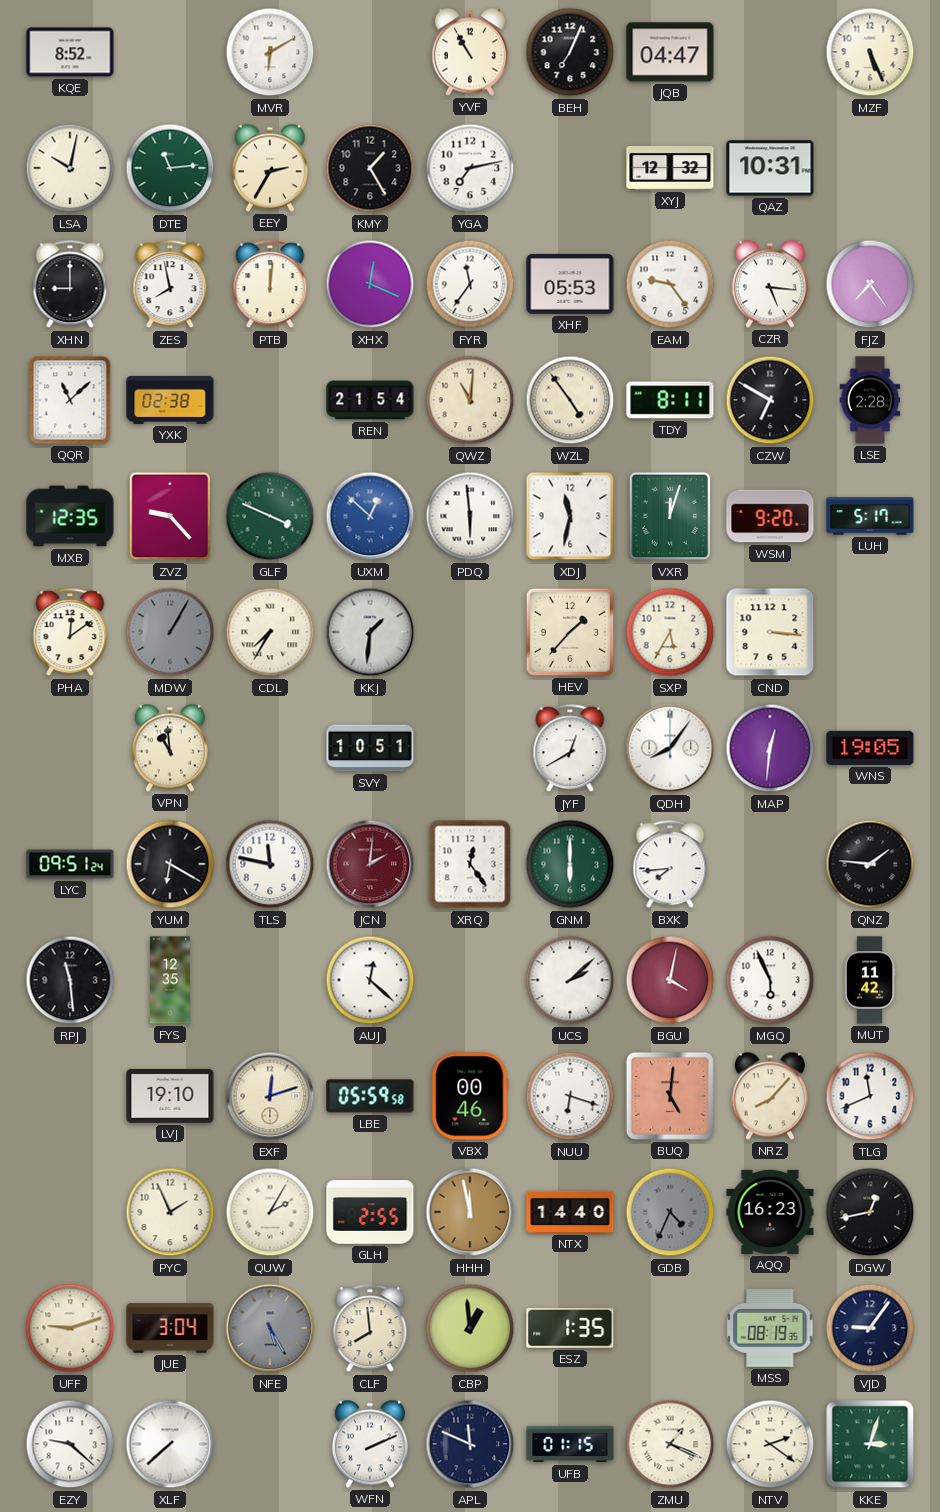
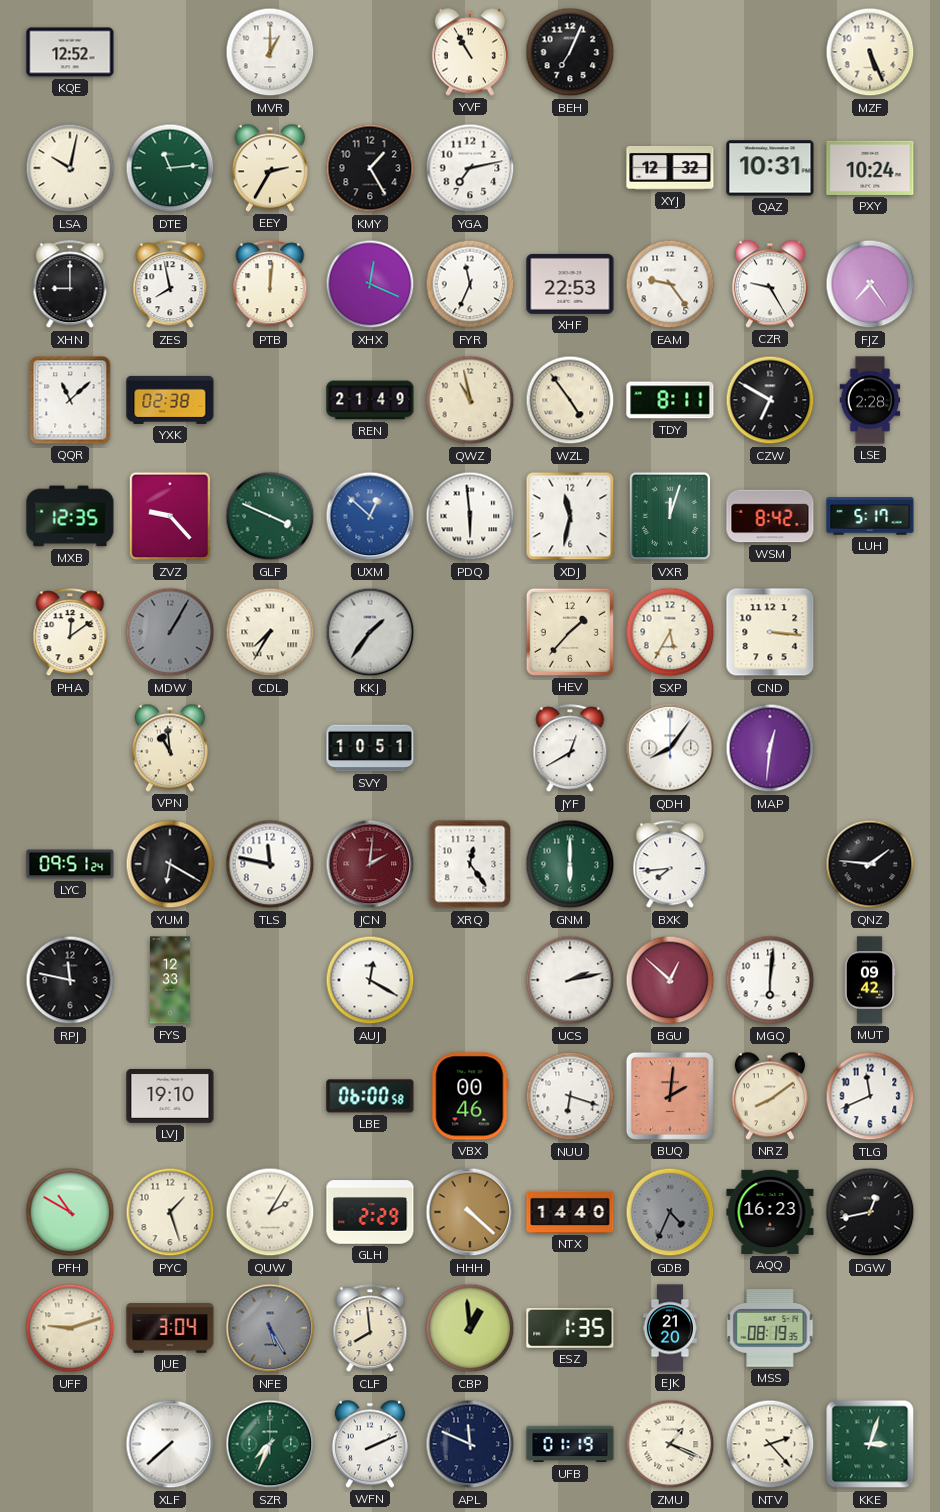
KQE: 8:52 -> 12:52
MVR: 6:10 -> 1:00
JQB: 04:47 -> none
PXY: none -> 10:24
FYR: 11:36 -> 11:34
XHF: 05:53 -> 22:53
CZR: 5:16 -> 9:25
REN: 21:54 -> 21:49
QWZ: 11:01 -> 10:58
WSM: 9:20 -> 8:42
KKJ: 1:31 -> 1:36
WNS: 19:05 -> none
RPJ: 11:29 -> 11:47
FYS: 12:35 -> 12:33
AUJ: 12:22 -> 12:20
UCS: 2:08 -> 2:13
BGU: 4:02 -> 12:52
MGQ: 5:56 -> 6:01
MUT: 11:42 -> 09:42
EXF: 12:12 -> none
LBE: 05:59 -> 06:00
BUQ: 5:01 -> 2:01
NRZ: 8:07 -> 8:09
PFH: none -> 10:50
PYC: 1:56 -> 1:27
GLH: 2:55 -> 2:29
HHH: 11:58 -> 4:22
EJK: none -> 21:20
VJD: 9:06 -> none
EZY: 9:22 -> none
SZR: none -> 7:34
UFB: 01:15 -> 01:19
NTV: 2:21 -> 2:23
